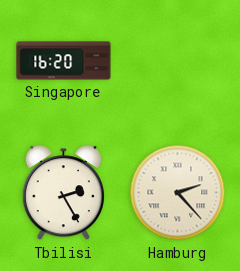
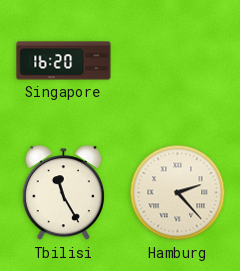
Tbilisi: 2:25 -> 11:25
